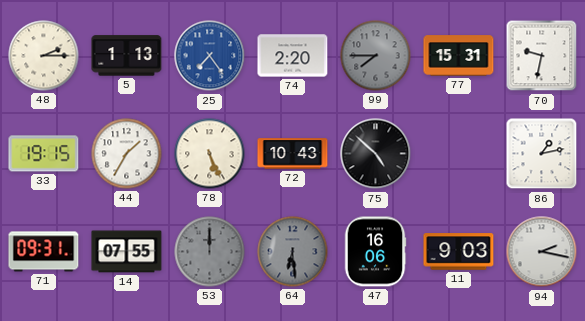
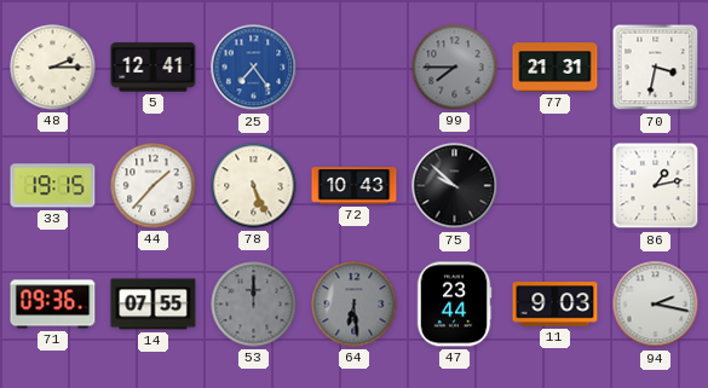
5: 1:13 -> 12:41
74: 2:20 -> none
77: 15:31 -> 21:31
70: 9:32 -> 3:32
44: 1:35 -> 1:37
75: 4:52 -> 9:52
71: 09:31 -> 09:36
47: 16:06 -> 23:44
